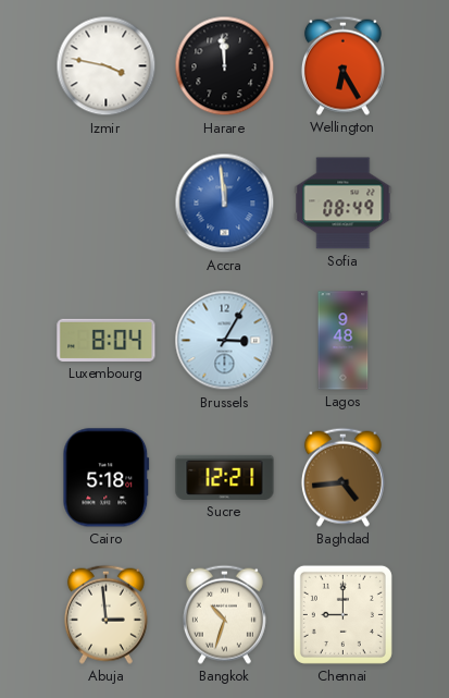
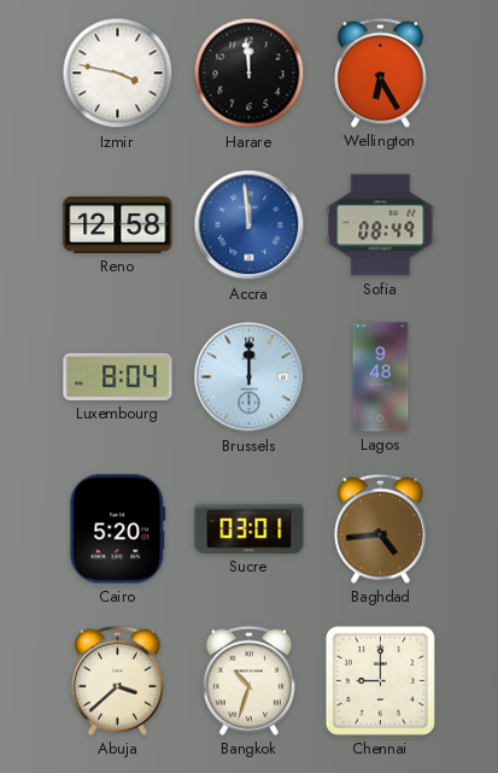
Reno: none -> 12:58
Brussels: 3:05 -> 12:00
Cairo: 5:18 -> 5:20
Sucre: 12:21 -> 03:01
Abuja: 2:59 -> 3:38
